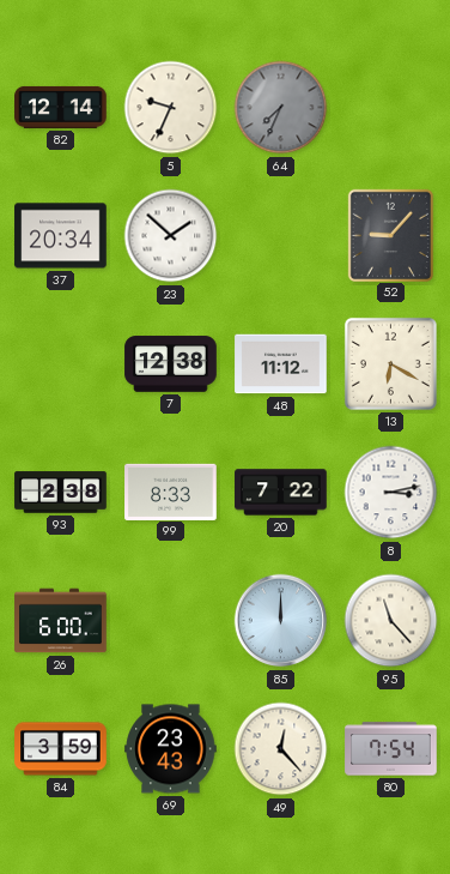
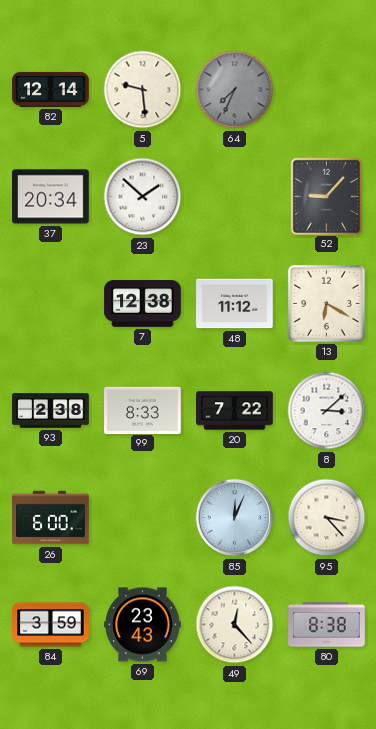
5: 9:34 -> 9:29
8: 3:13 -> 3:08
85: 12:00 -> 12:04
95: 11:23 -> 3:23
80: 7:54 -> 8:38
